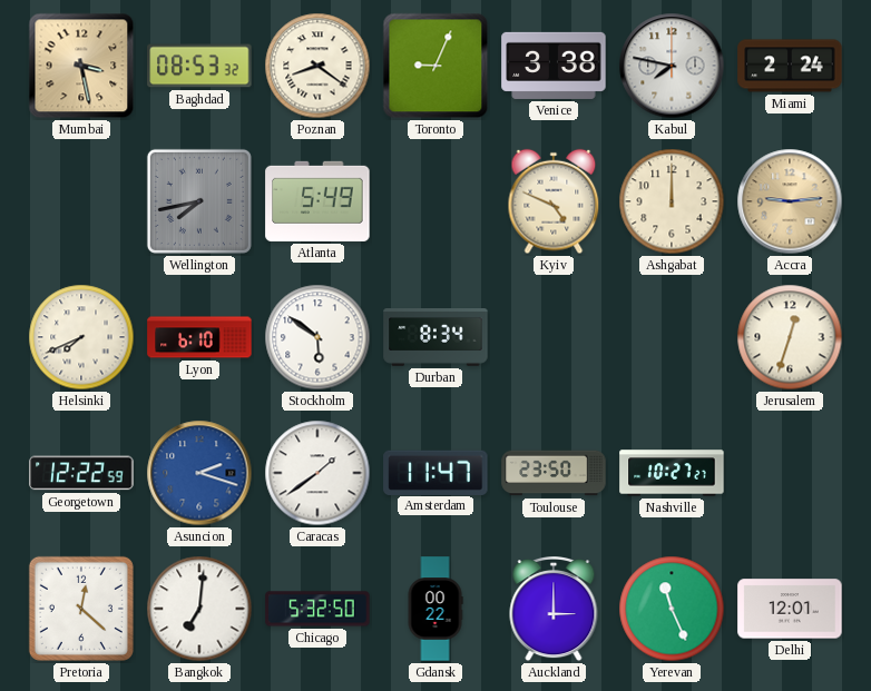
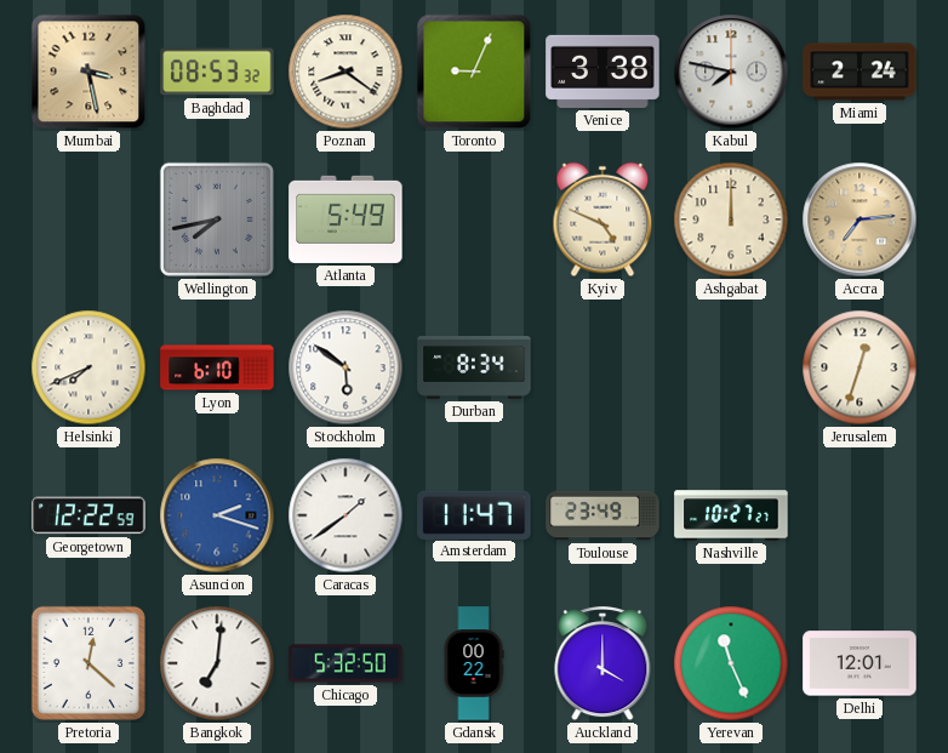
Accra: 9:14 -> 7:14
Toulouse: 23:50 -> 23:49
Auckland: 3:00 -> 4:00
